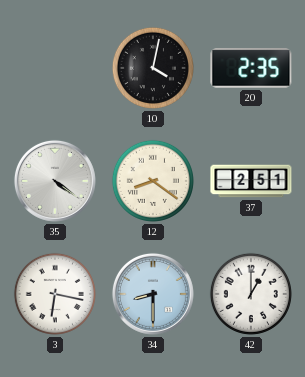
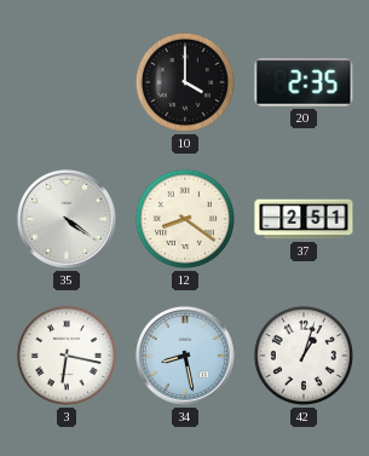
10: 4:02 -> 4:00
34: 8:30 -> 8:28
42: 1:00 -> 1:03
